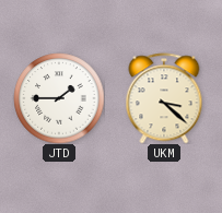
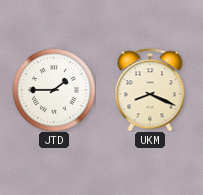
UKM: 3:22 -> 8:19
